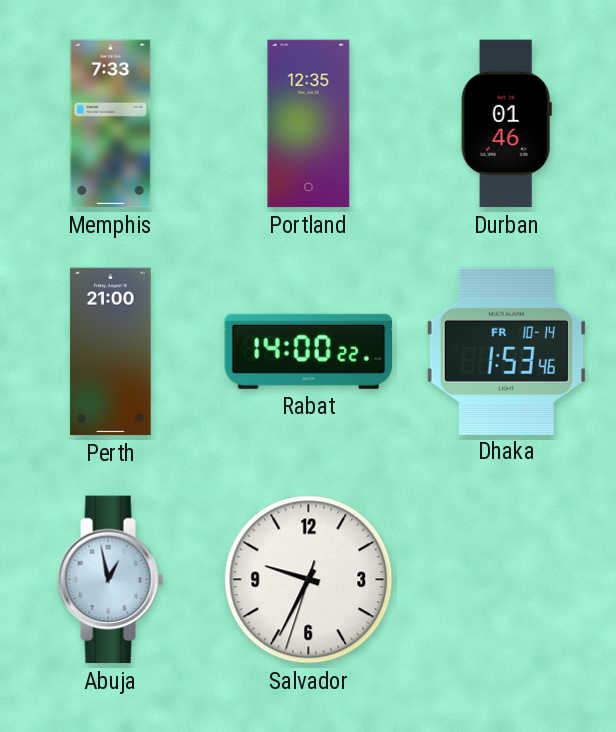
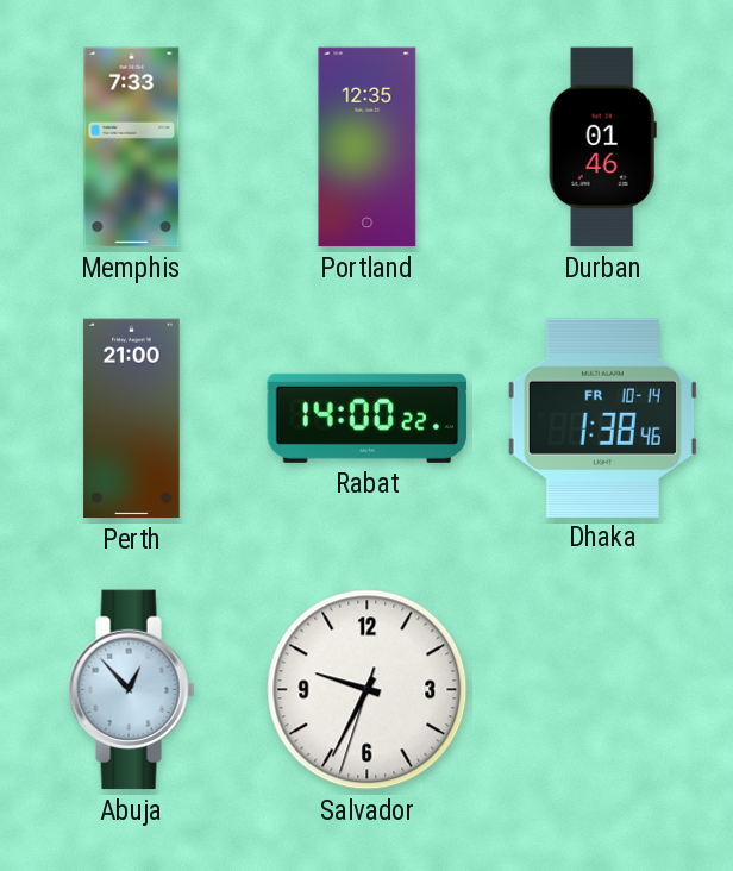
Dhaka: 1:53 -> 1:38
Abuja: 12:58 -> 12:53
